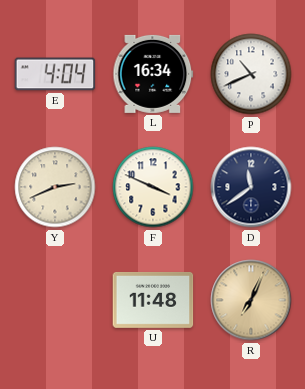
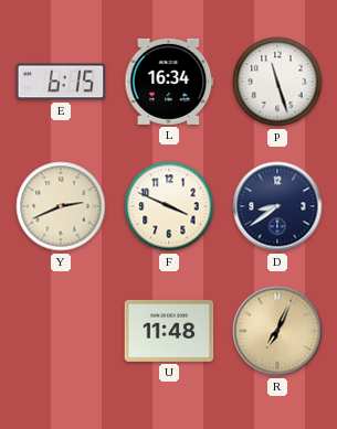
E: 4:04 -> 6:15
P: 10:41 -> 11:27
D: 11:39 -> 8:39
